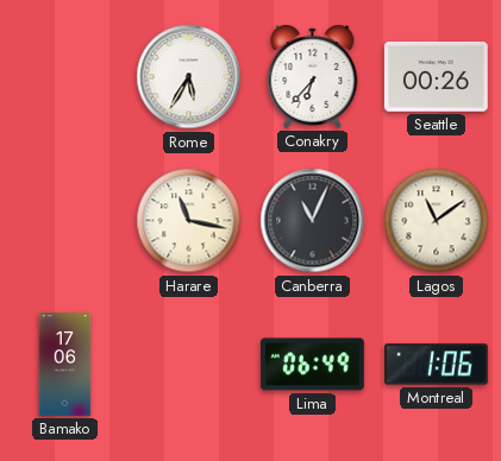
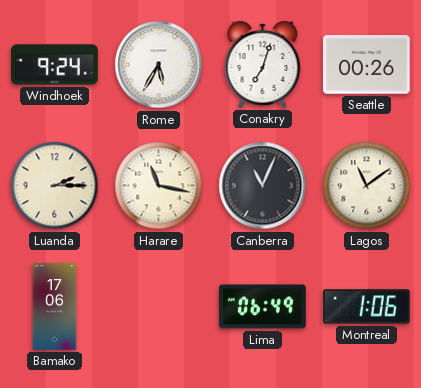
Windhoek: none -> 9:24
Conakry: 6:37 -> 7:03
Luanda: none -> 2:15
